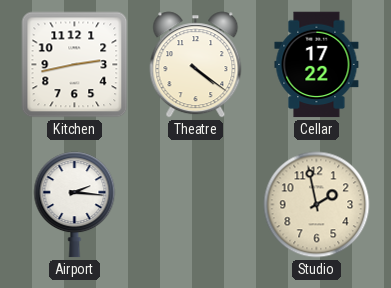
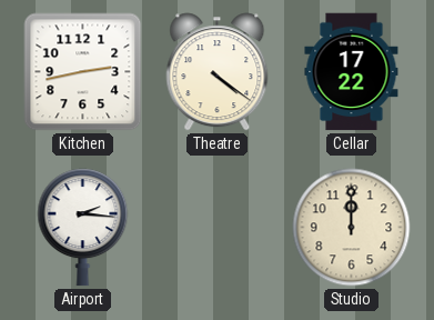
Studio: 1:58 -> 12:00
